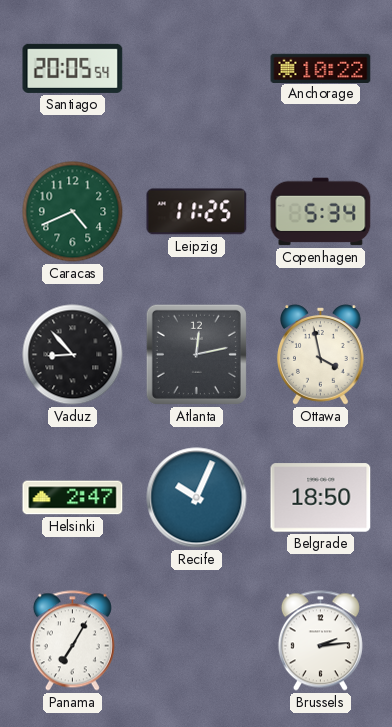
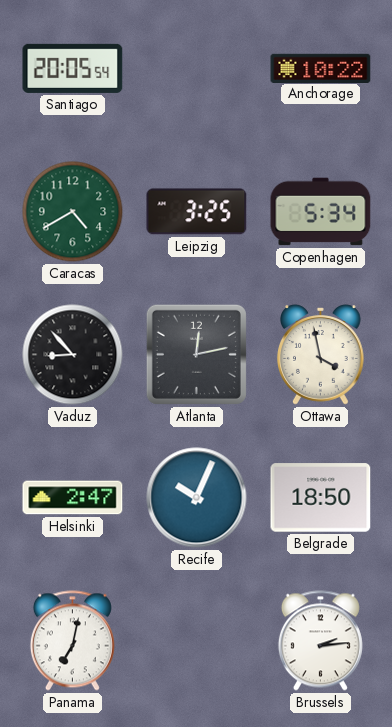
Caracas: 4:41 -> 4:40
Leipzig: 11:25 -> 3:25
Panama: 7:05 -> 7:02
